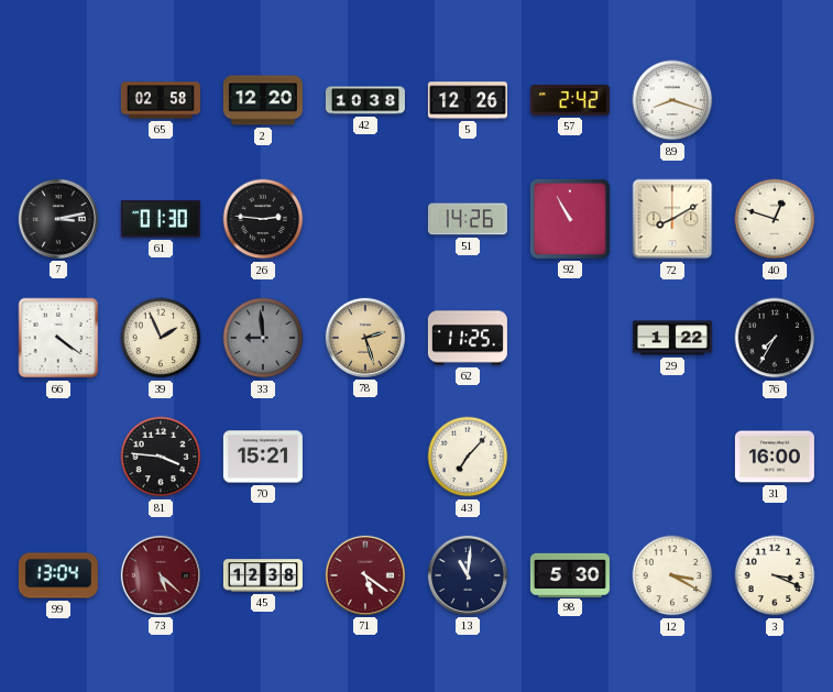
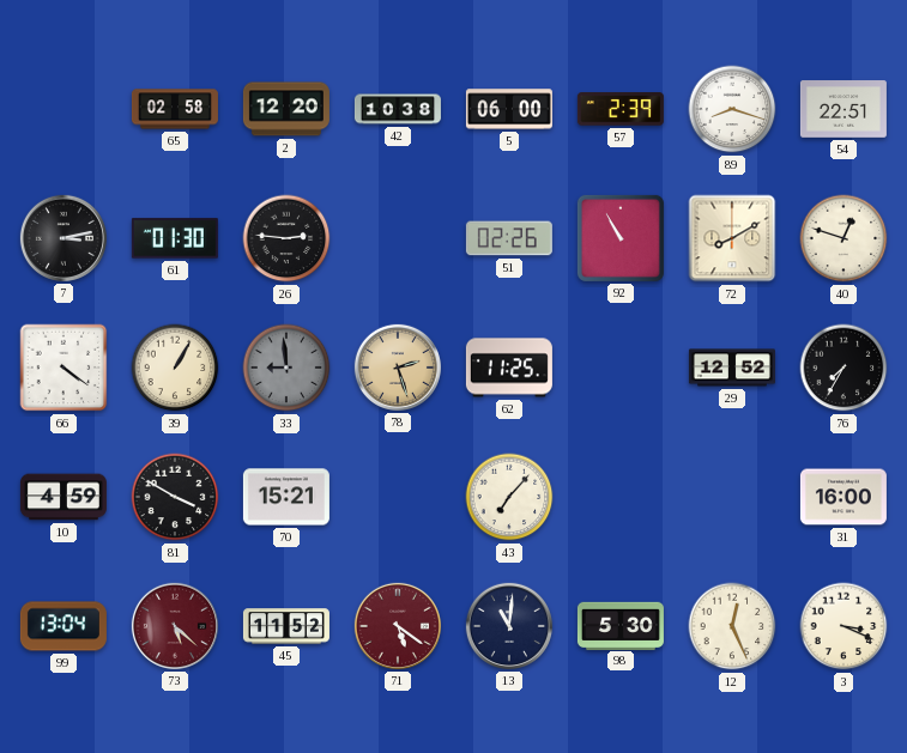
5: 12:26 -> 06:00
57: 2:42 -> 2:39
54: none -> 22:51
51: 14:26 -> 02:26
39: 1:56 -> 1:05
29: 1:22 -> 12:52
10: none -> 4:59
81: 3:46 -> 3:50
45: 12:38 -> 11:52
12: 3:20 -> 12:26
